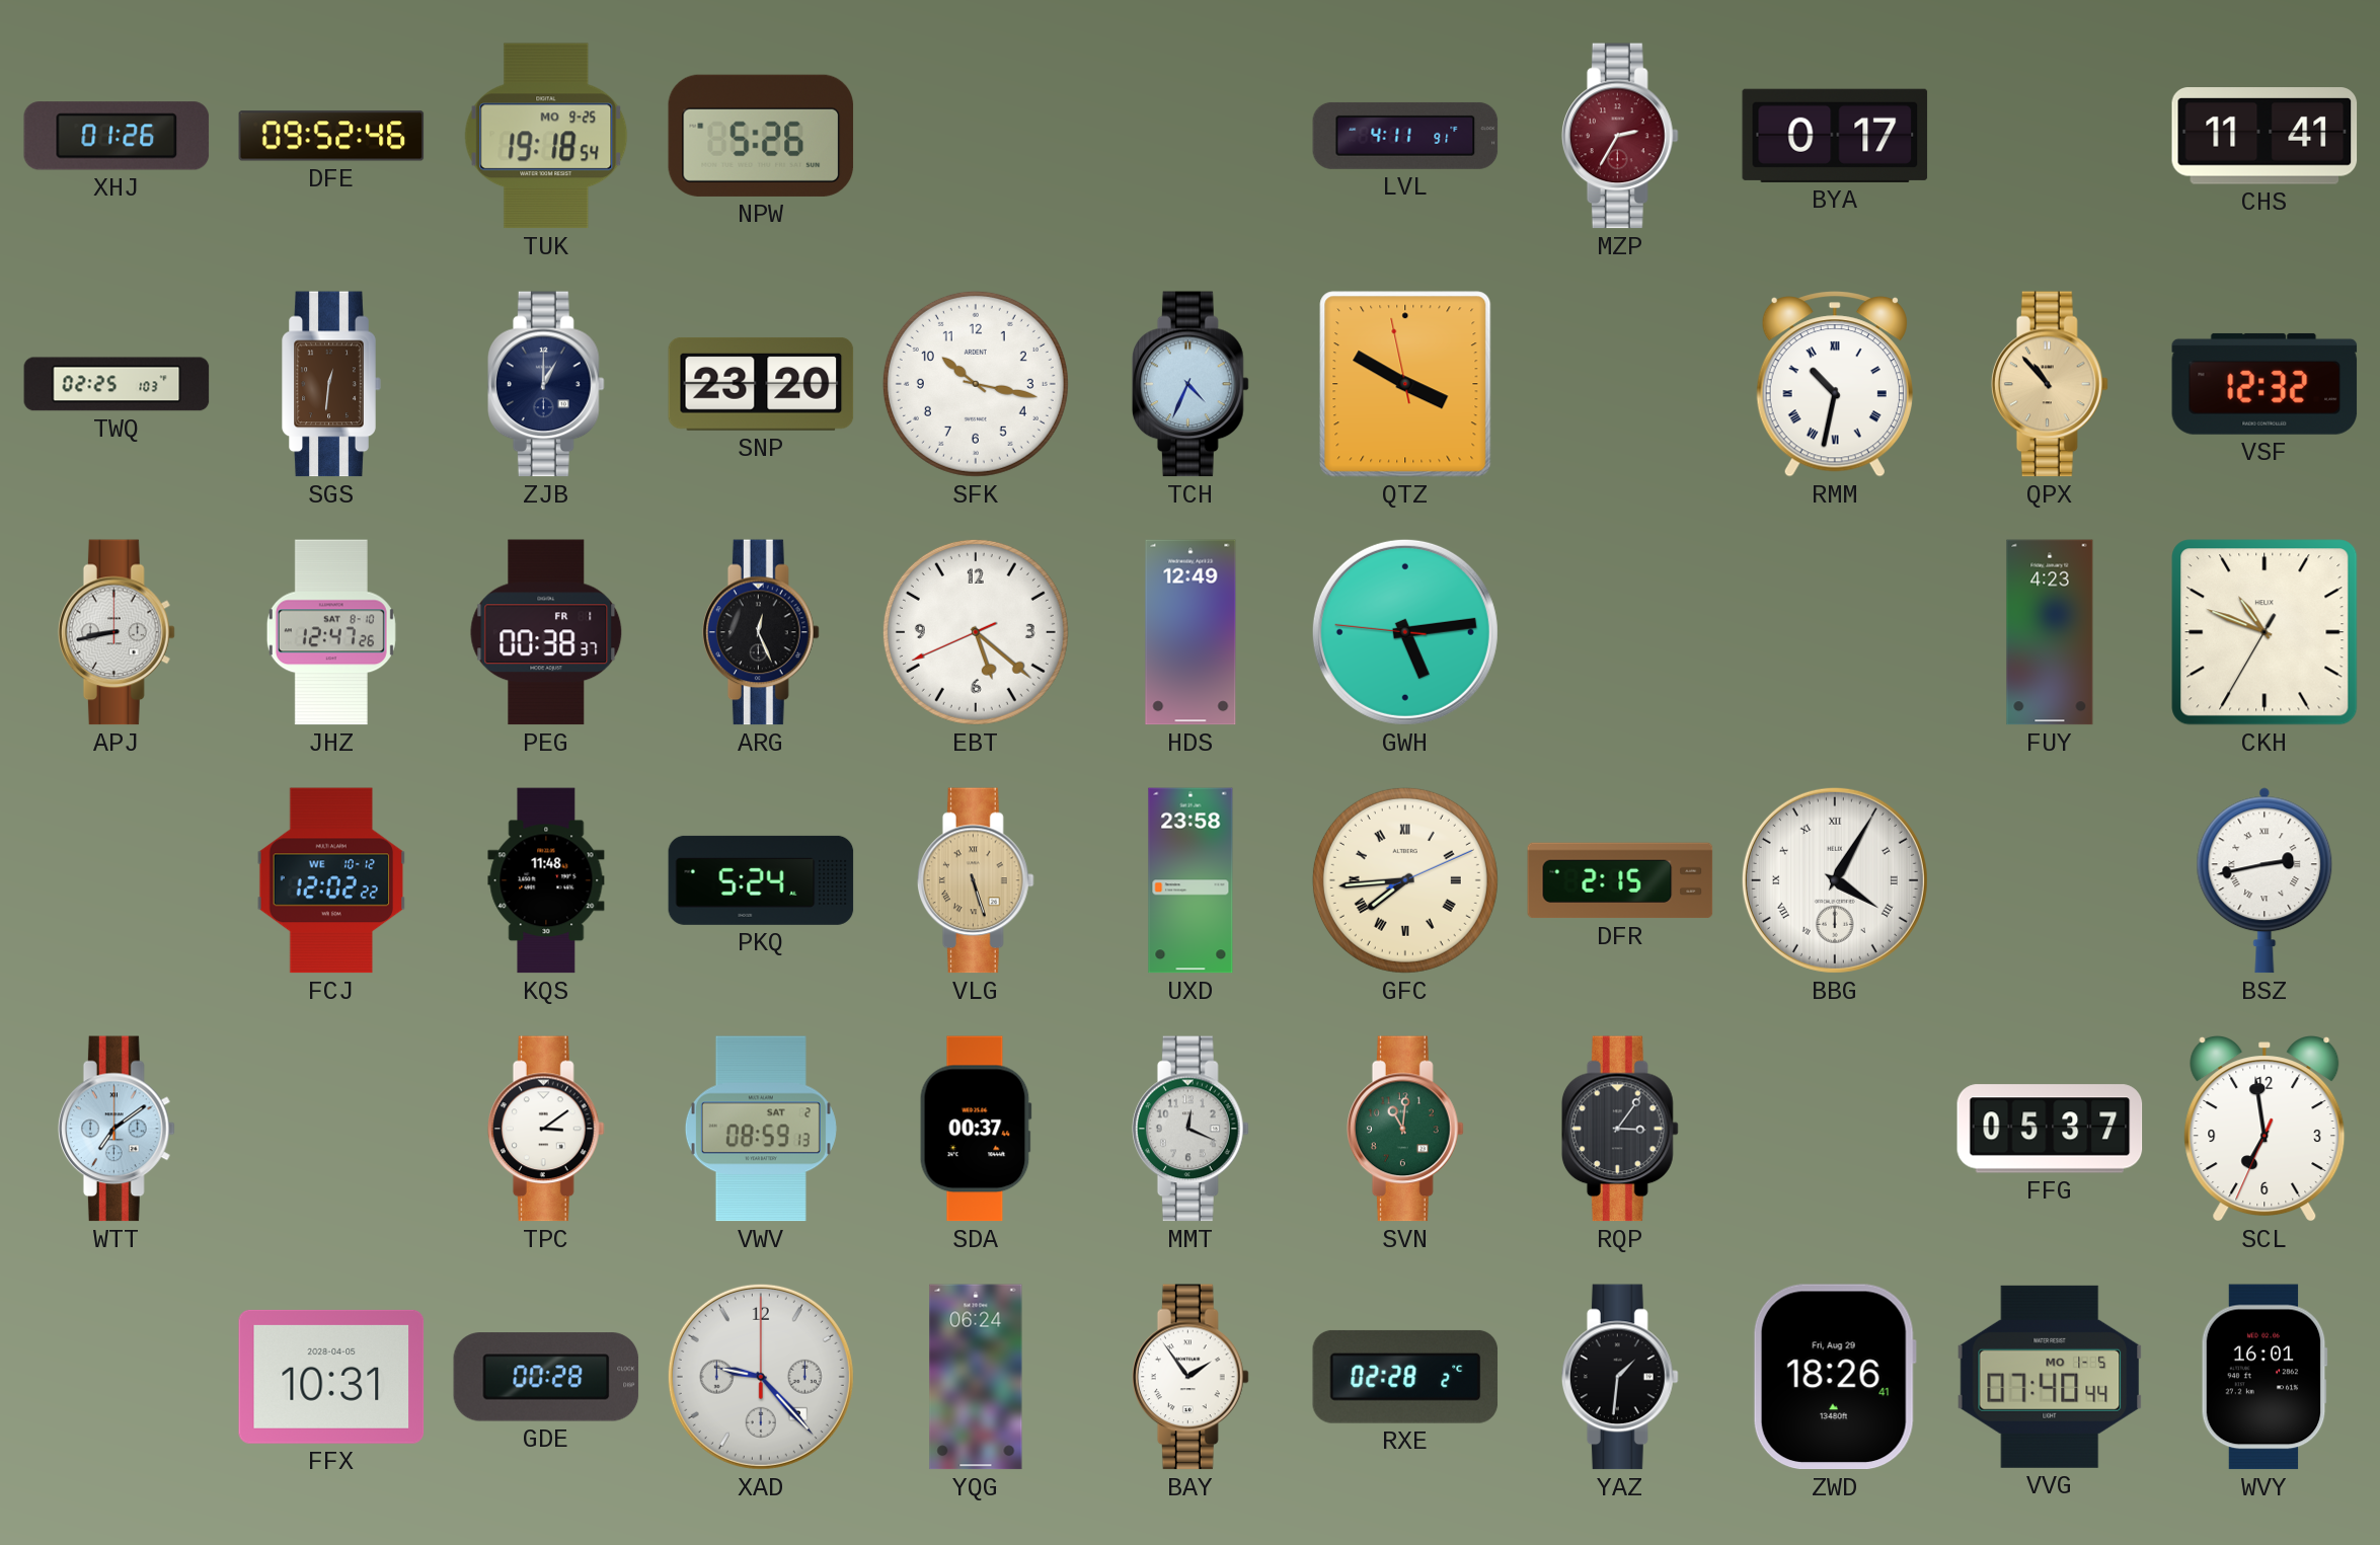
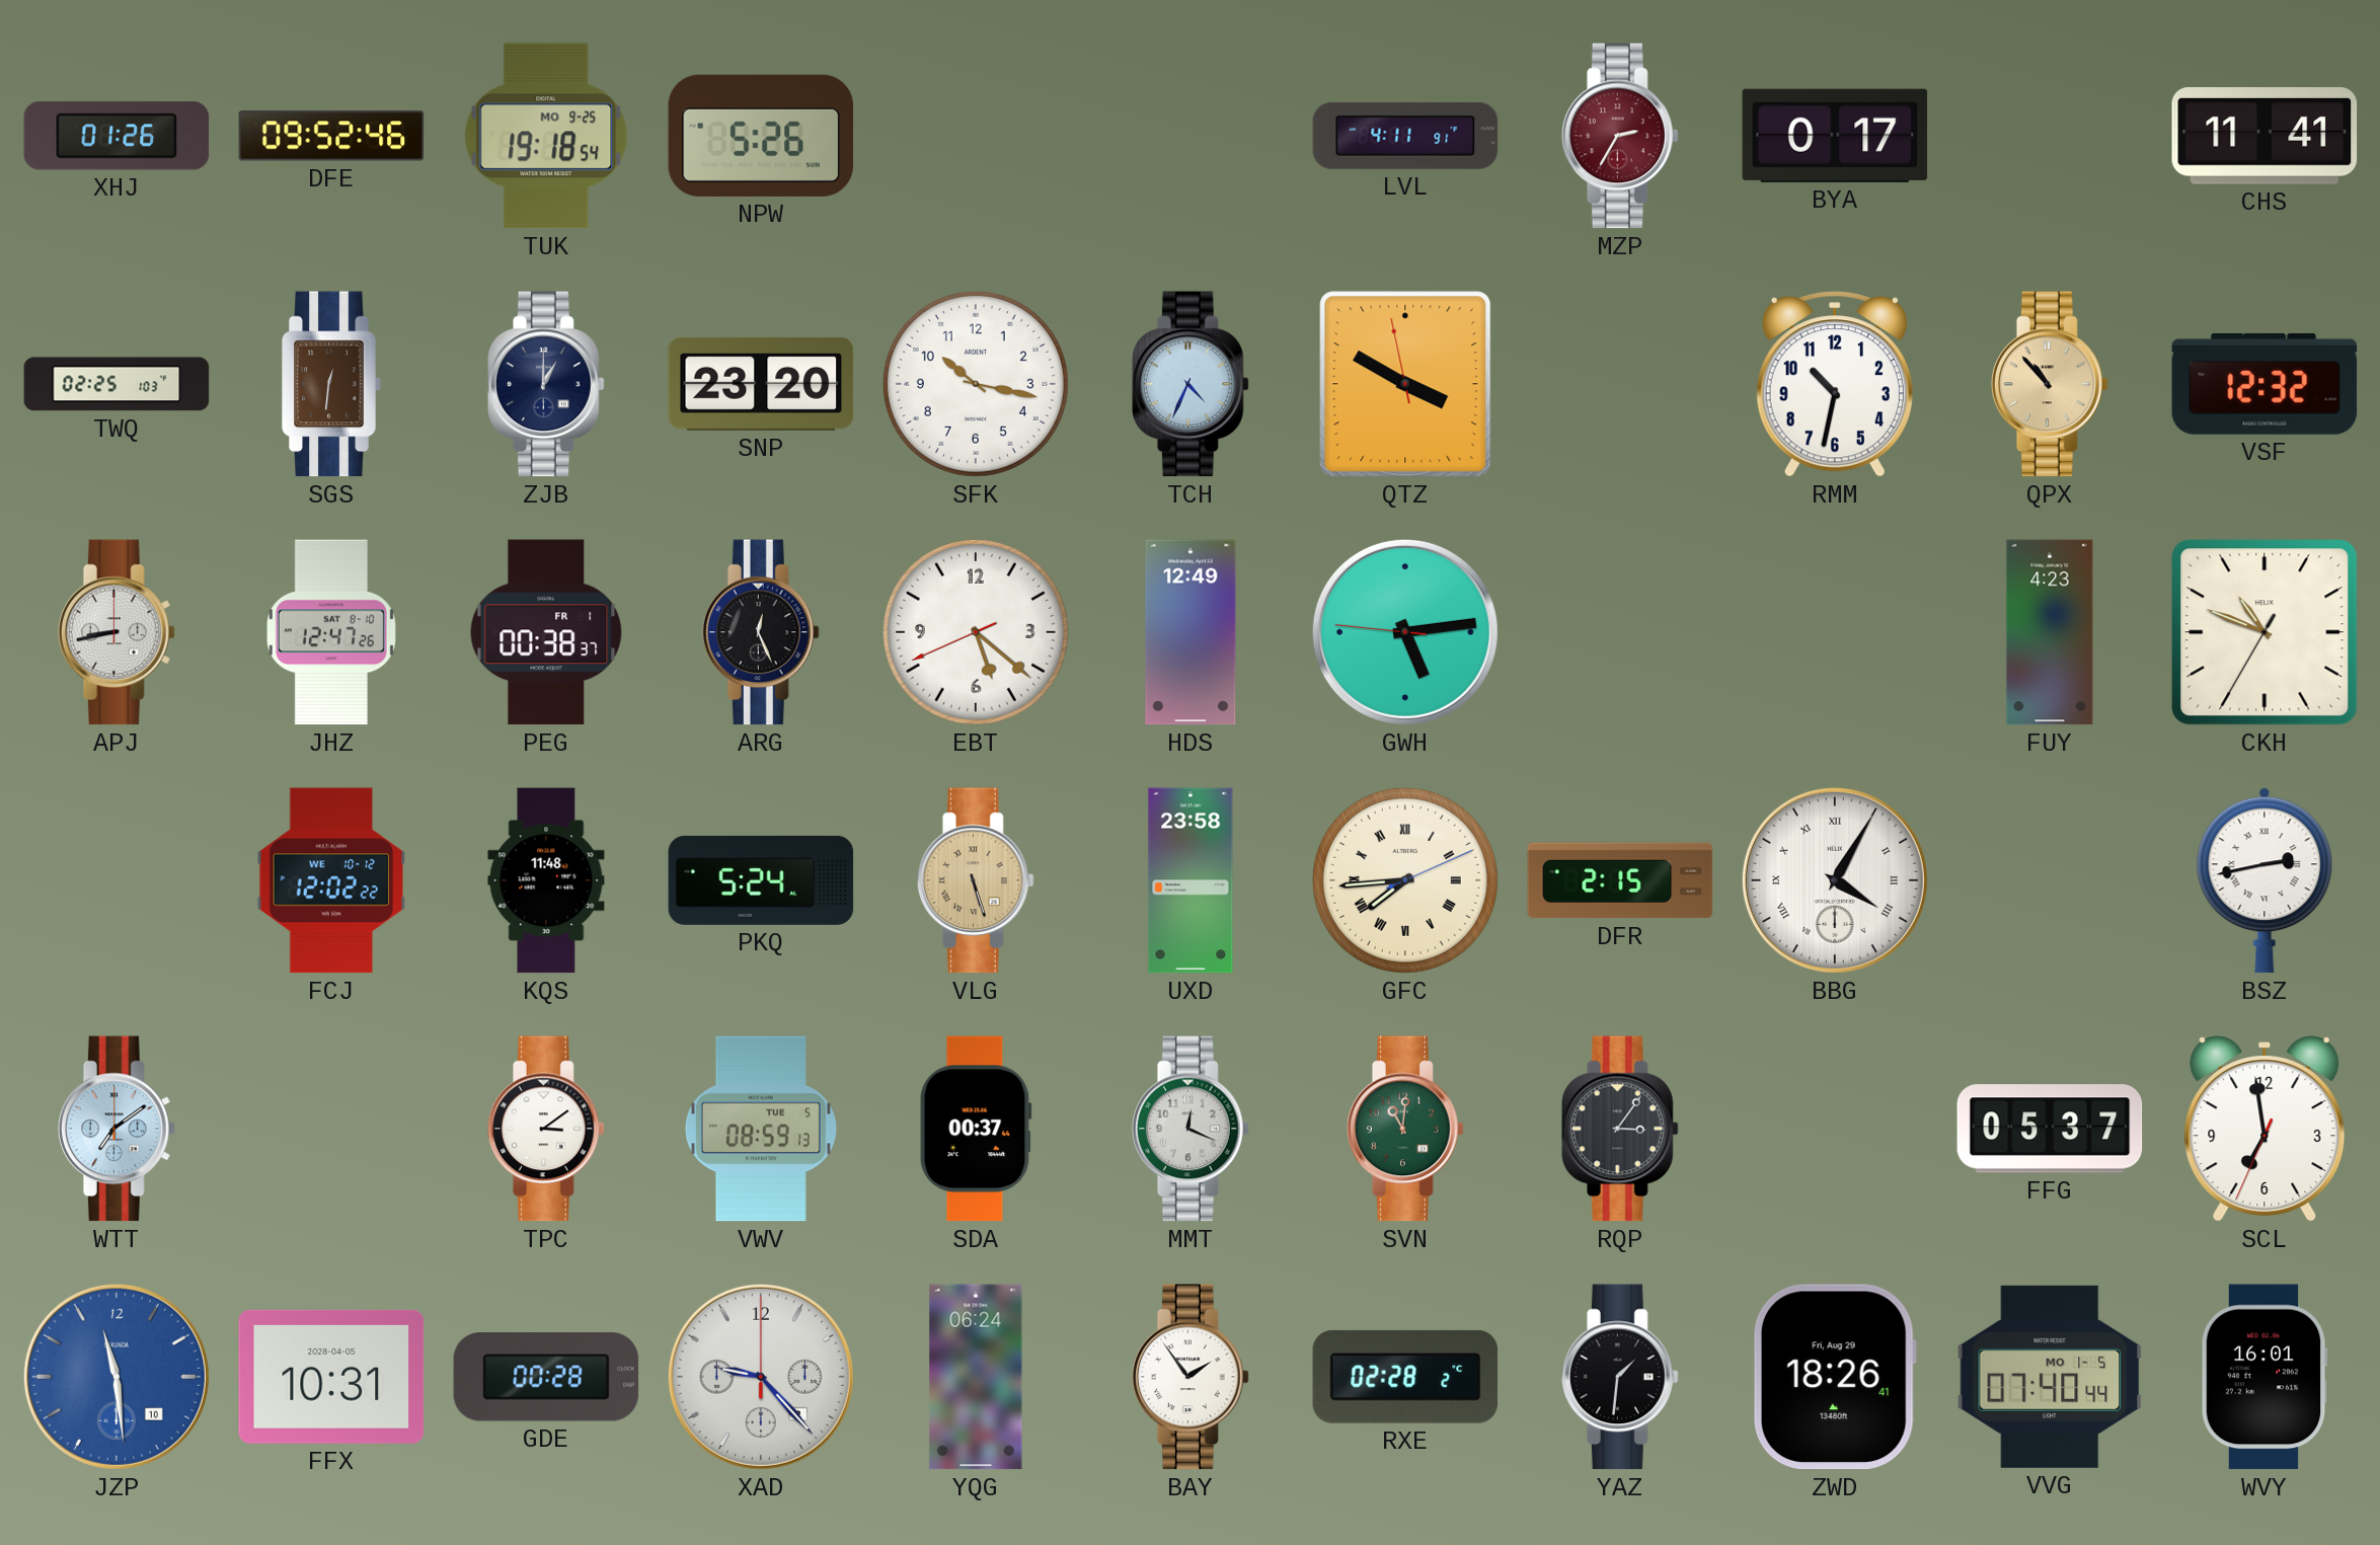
RMM numerals: Roman -> Arabic
VWV date: SAT 2 -> TUE 5
JZP: none -> 11:29
